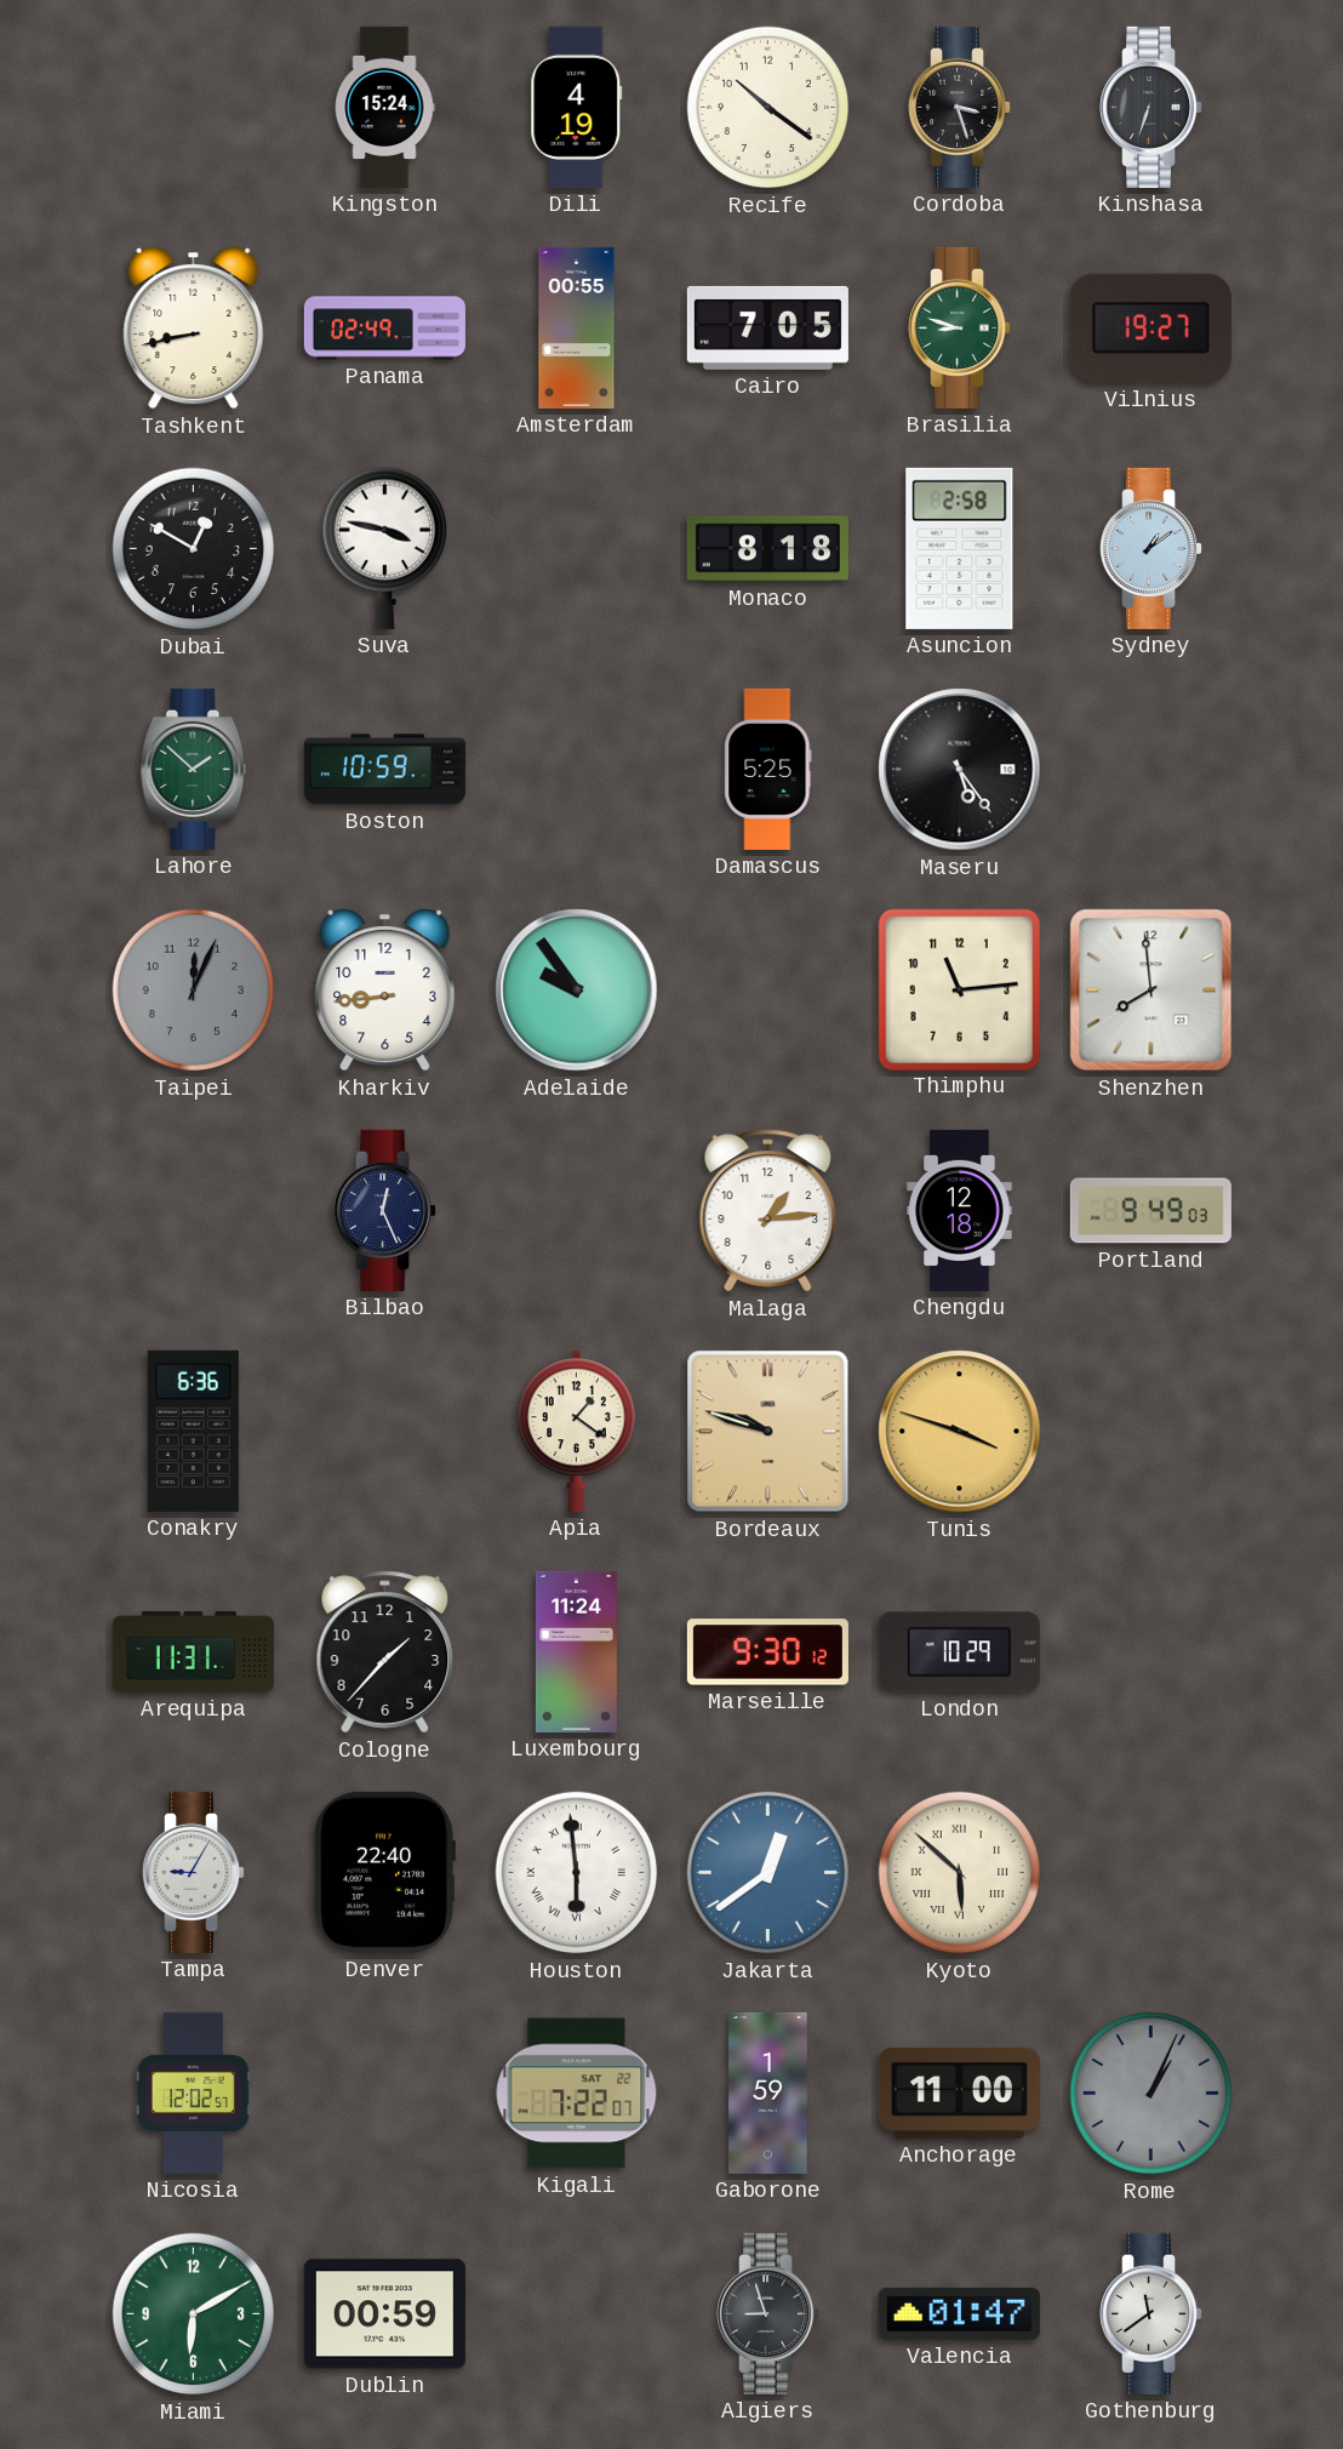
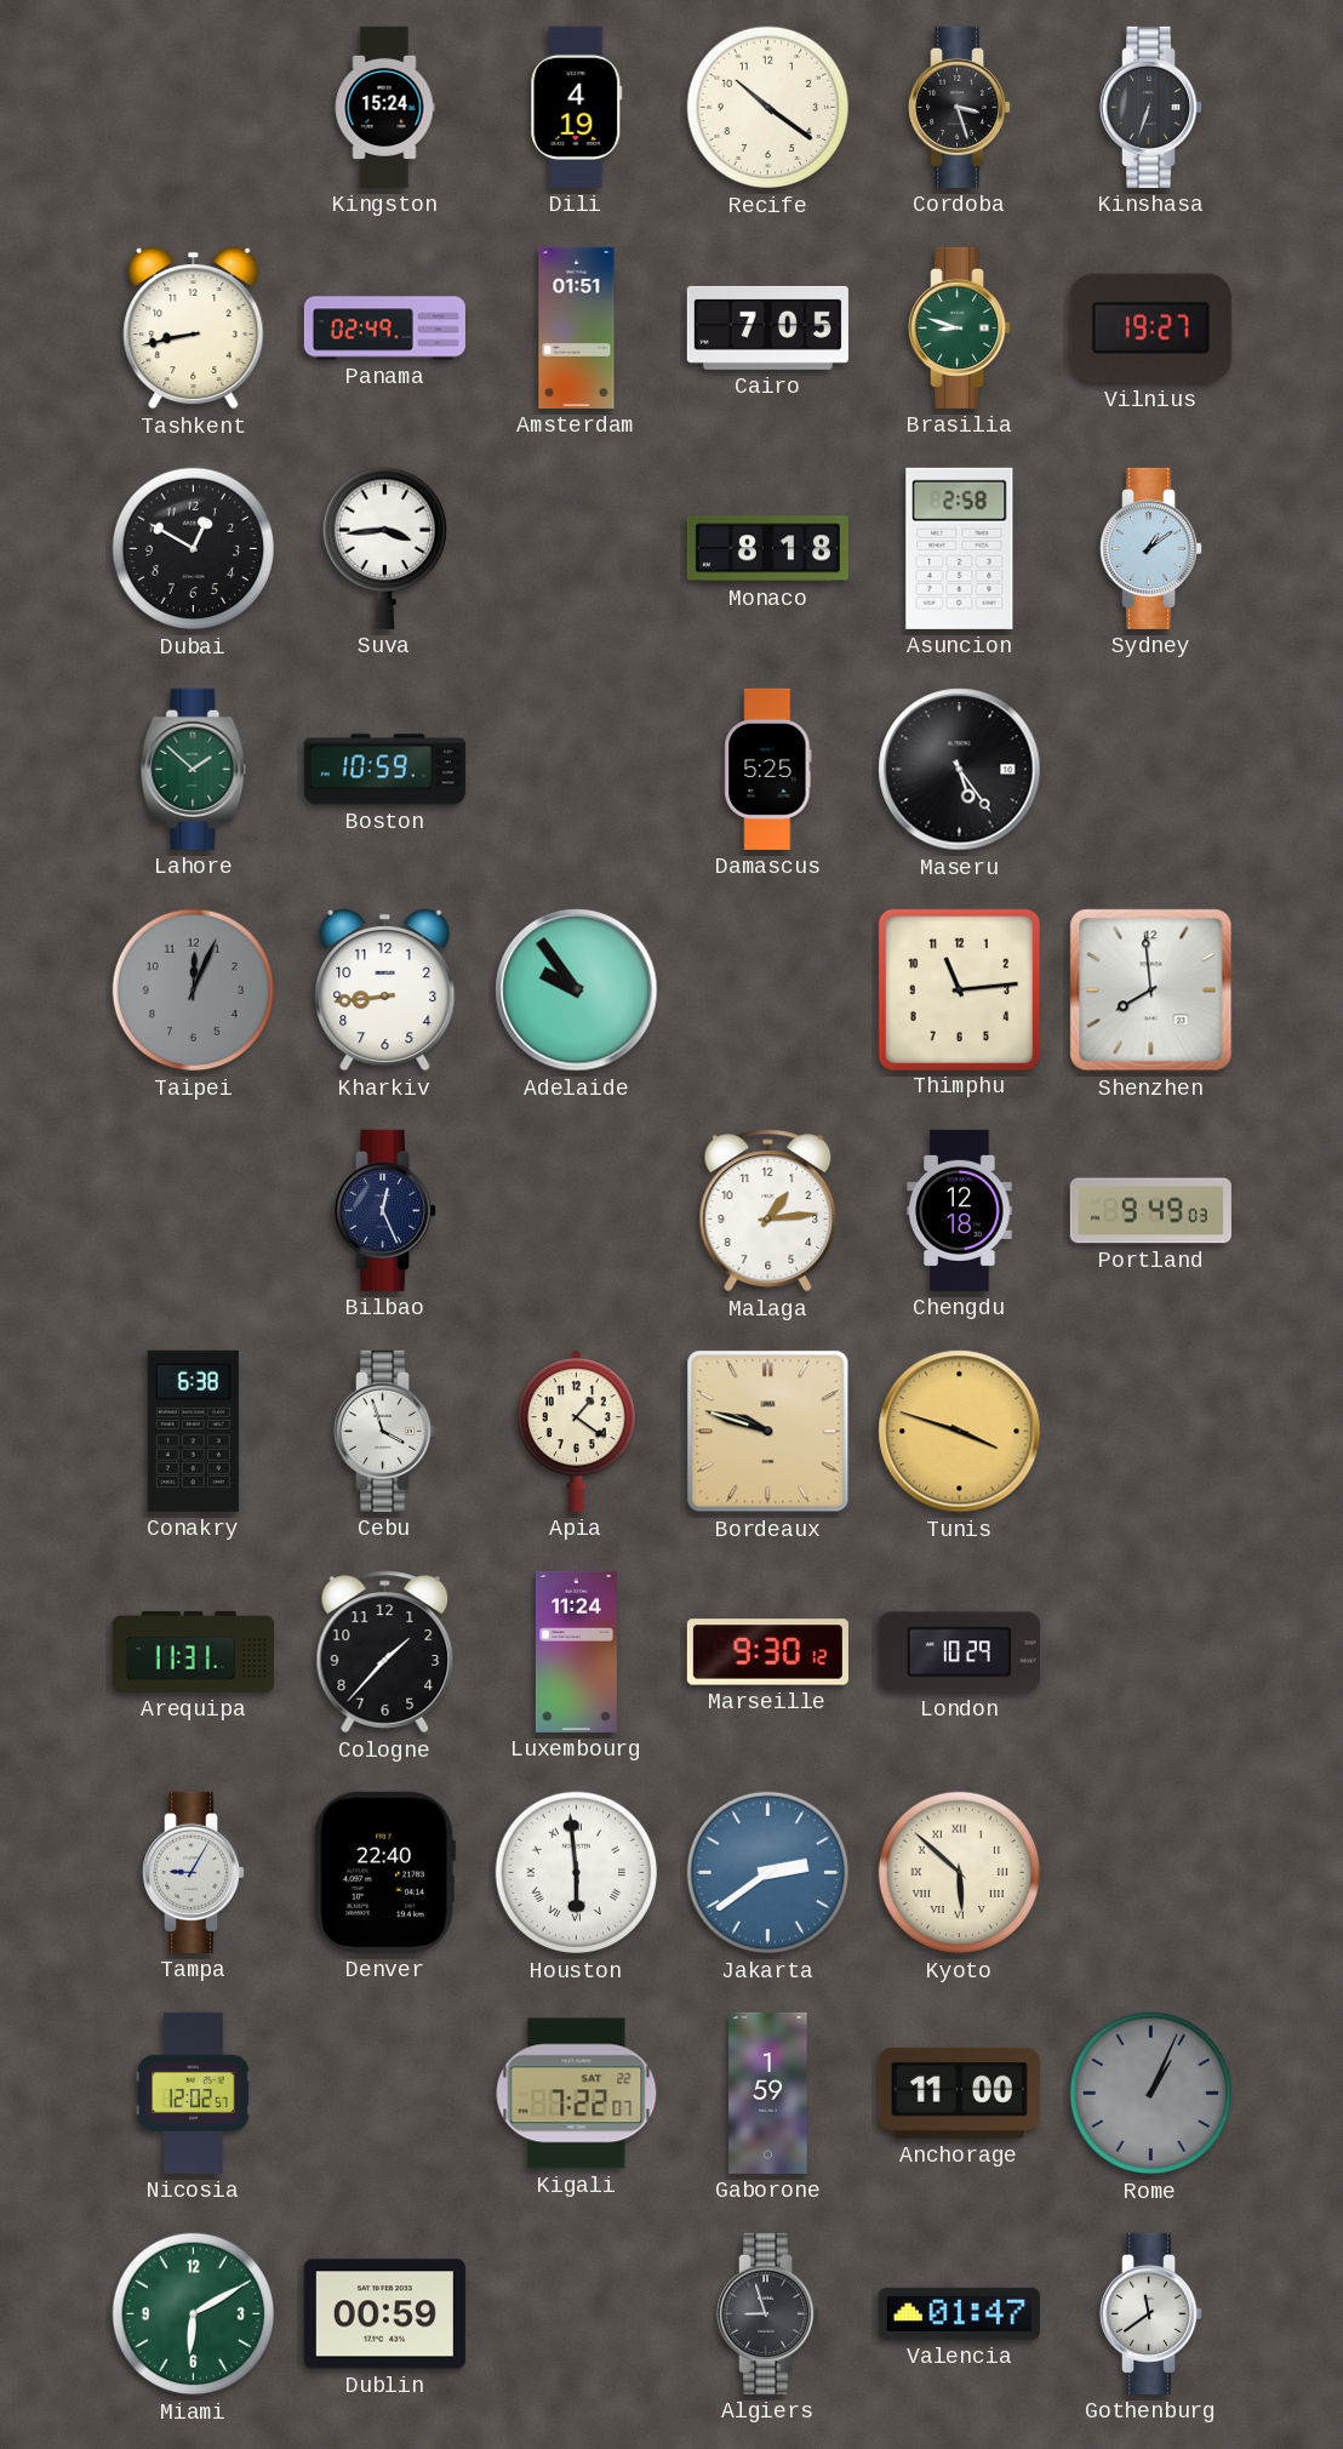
Amsterdam: 00:55 -> 01:51
Suva: 3:47 -> 3:44
Conakry: 6:36 -> 6:38
Cebu: none -> 3:57
Jakarta: 12:39 -> 2:39
